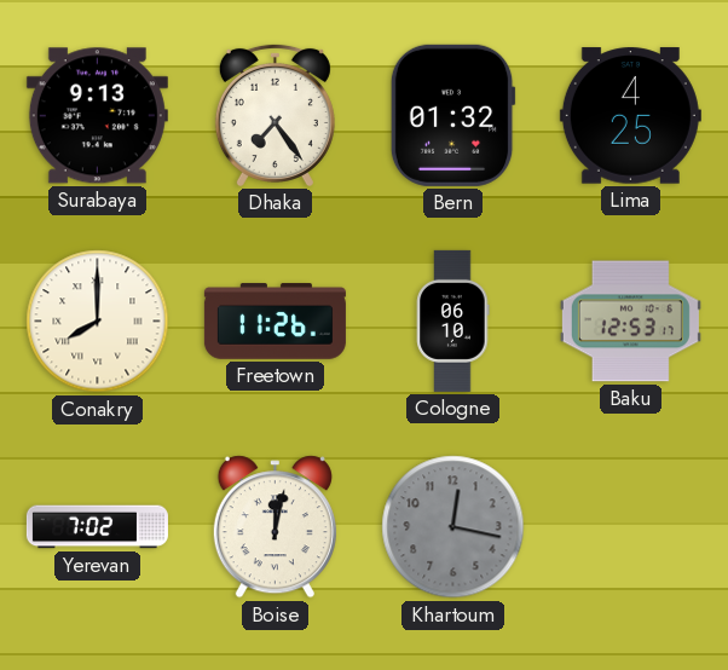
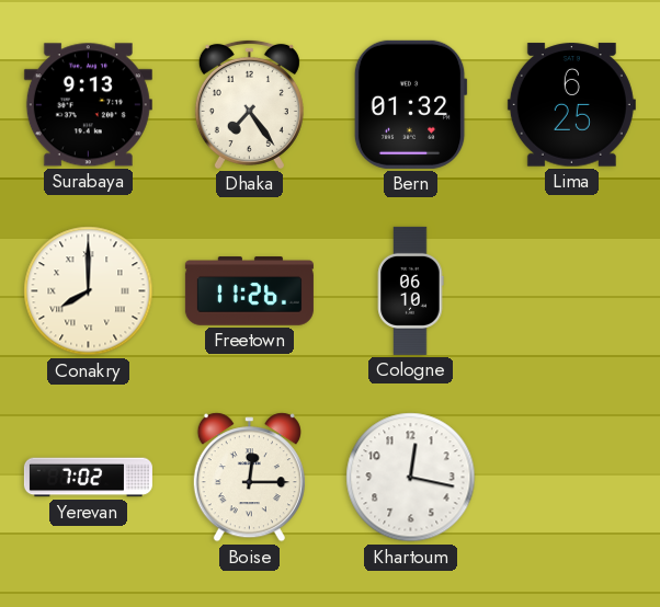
Lima: 4:25 -> 6:25
Baku: 12:53 -> none
Boise: 12:02 -> 12:15
Khartoum dial: grey -> white
